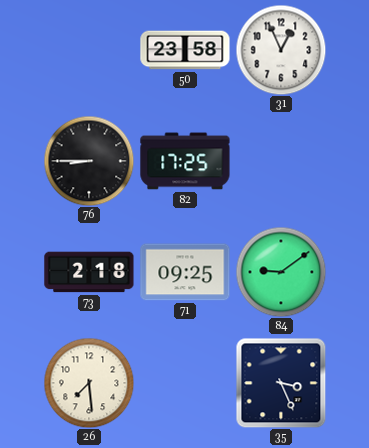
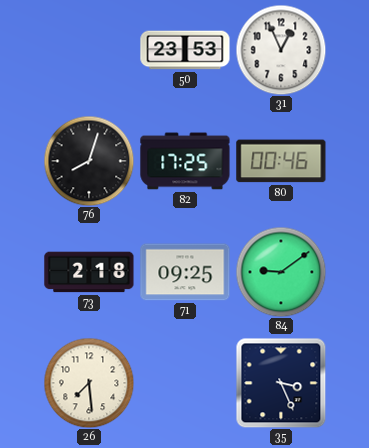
50: 23:58 -> 23:53
76: 8:45 -> 8:03
80: none -> 00:46
